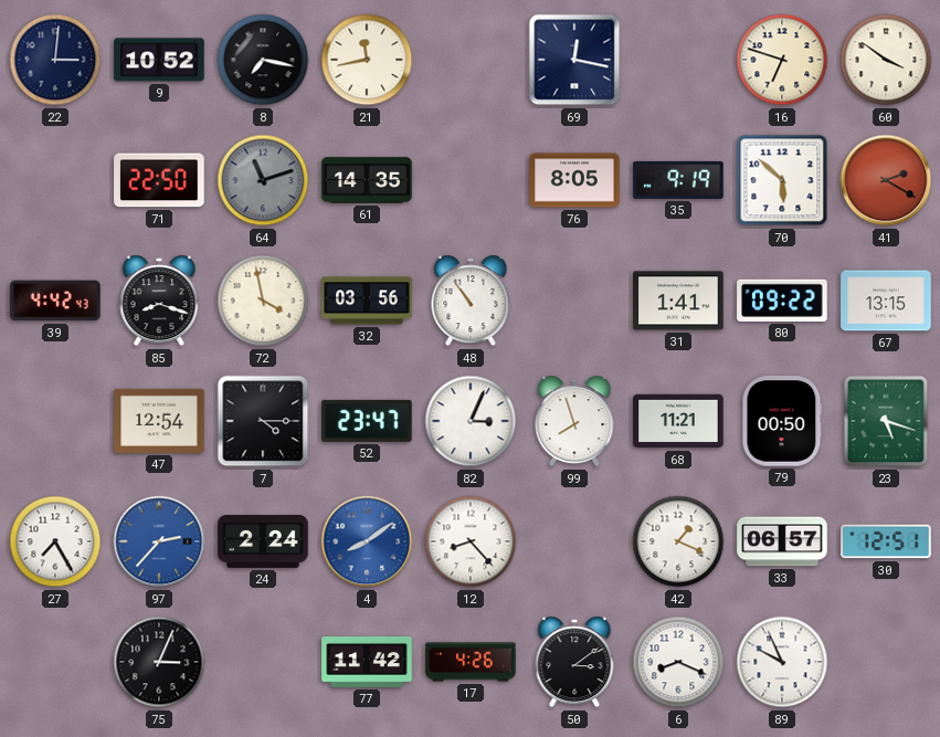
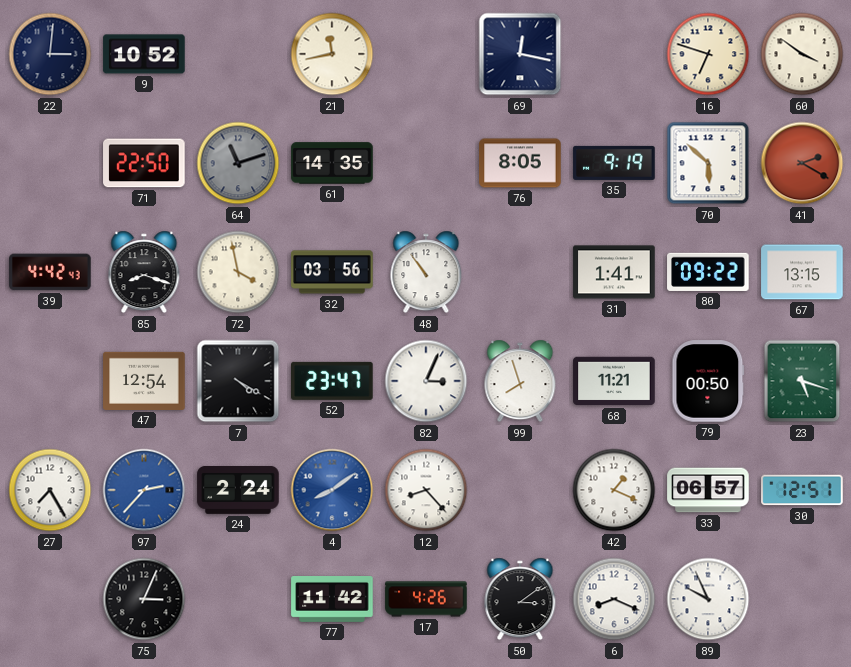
8: 7:17 -> none
7: 4:15 -> 4:20
